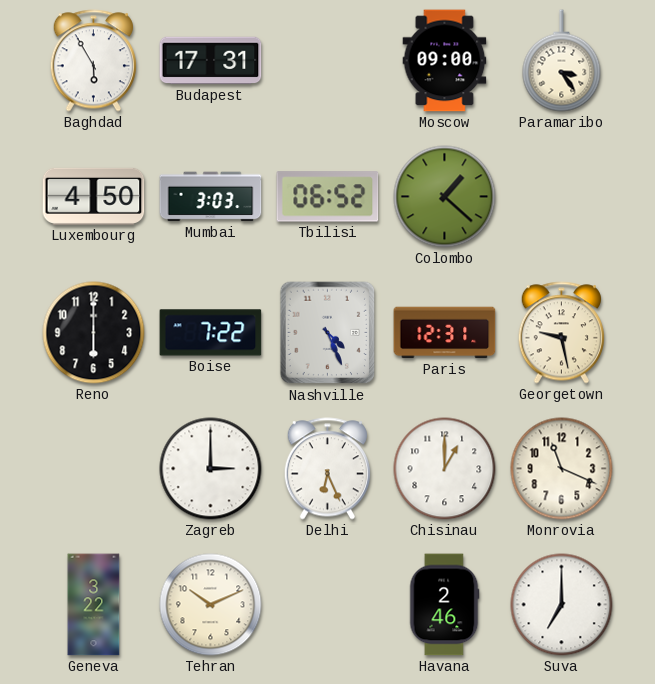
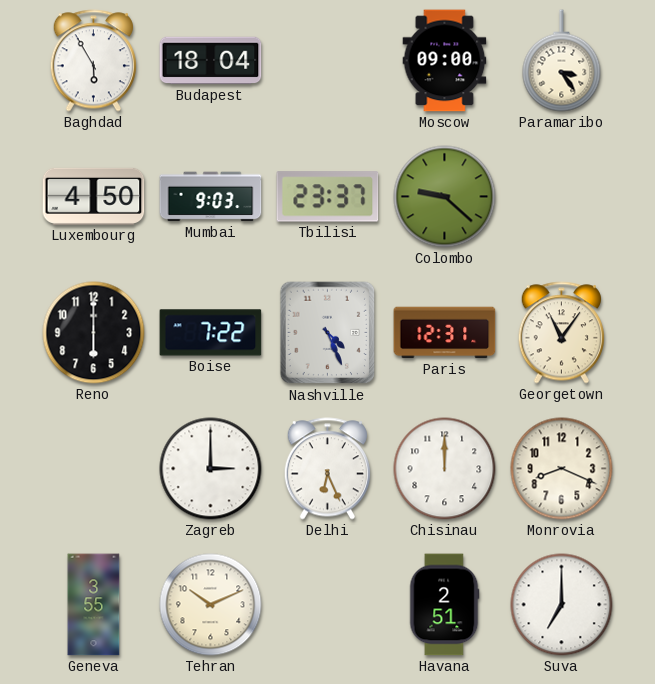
Budapest: 17:31 -> 18:04
Mumbai: 3:03 -> 9:03
Tbilisi: 06:52 -> 23:37
Colombo: 1:22 -> 9:22
Georgetown: 9:28 -> 11:06
Chisinau: 1:00 -> 12:00
Monrovia: 11:19 -> 8:19
Geneva: 3:22 -> 3:55
Havana: 2:46 -> 2:51
